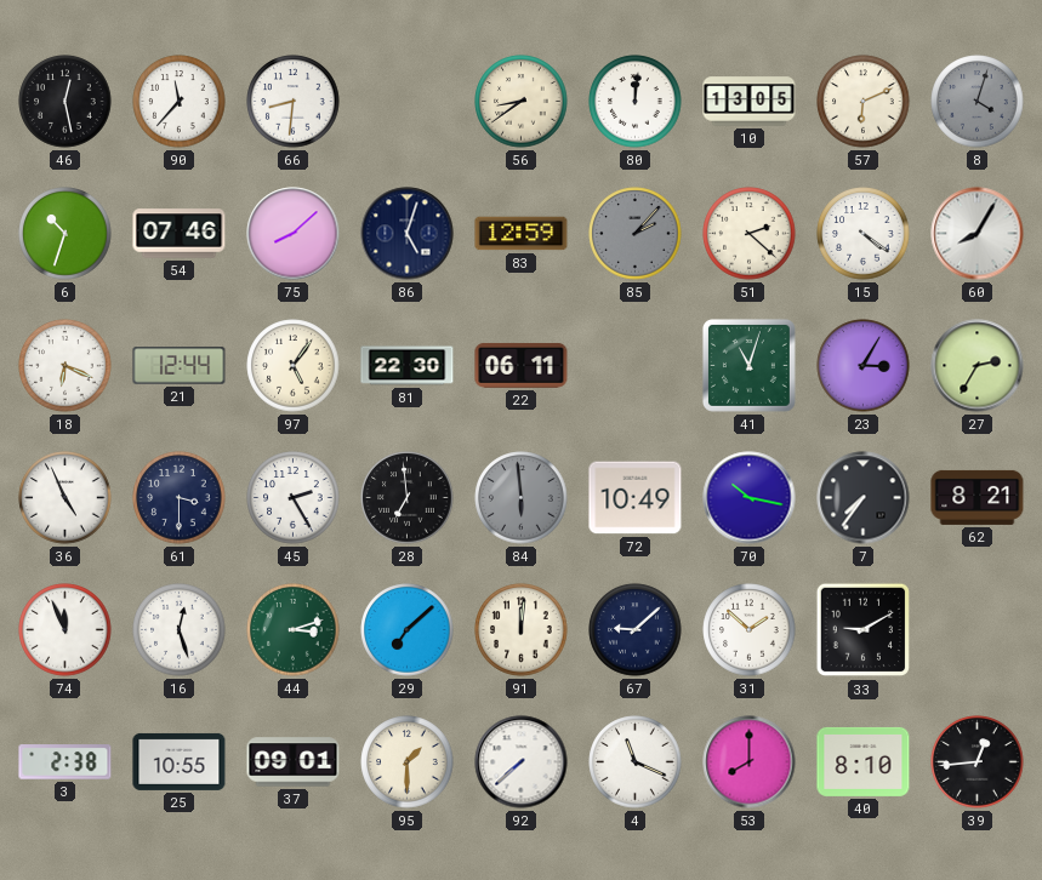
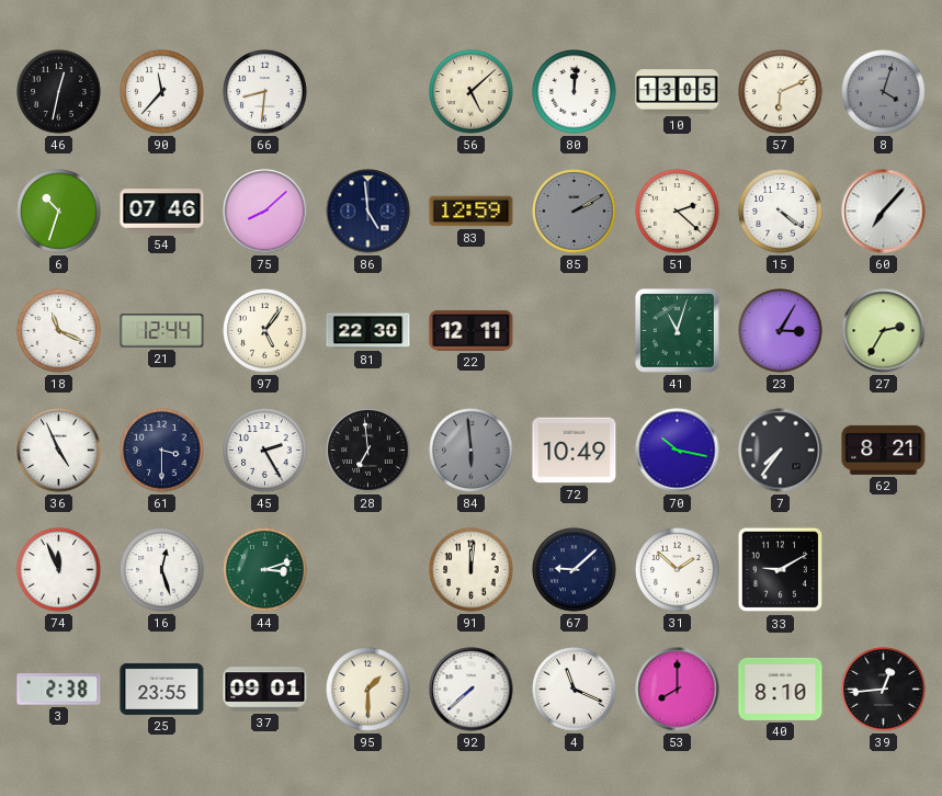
46: 12:28 -> 12:32
56: 8:39 -> 5:08
86: 5:03 -> 4:59
85: 2:07 -> 2:10
60: 8:05 -> 7:07
18: 6:19 -> 11:19
22: 06:11 -> 12:11
29: 7:08 -> none
25: 10:55 -> 23:55
